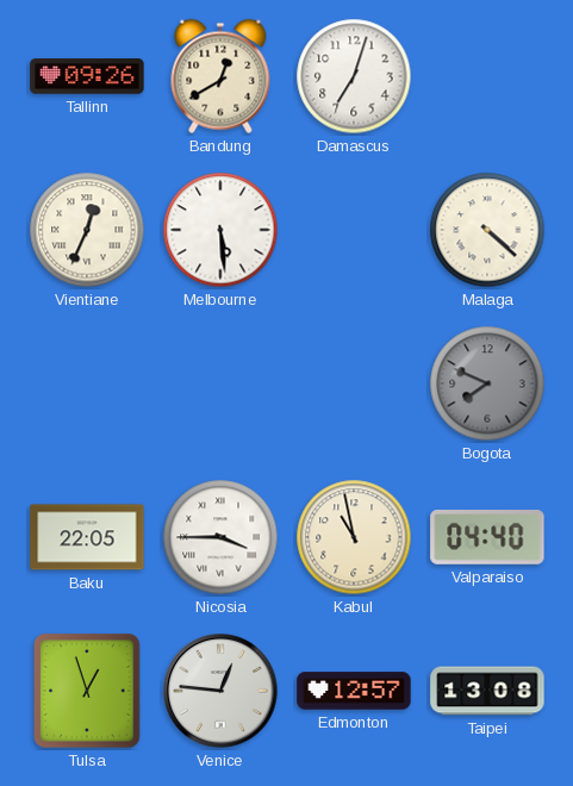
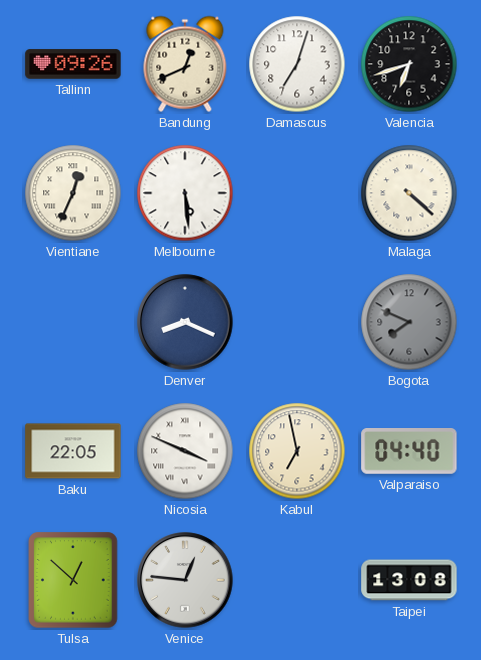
Bandung: 12:40 -> 12:41
Valencia: none -> 6:42
Denver: none -> 8:19
Nicosia: 3:45 -> 3:49
Kabul: 10:58 -> 6:58
Tulsa: 12:57 -> 12:52
Edmonton: 12:57 -> none
